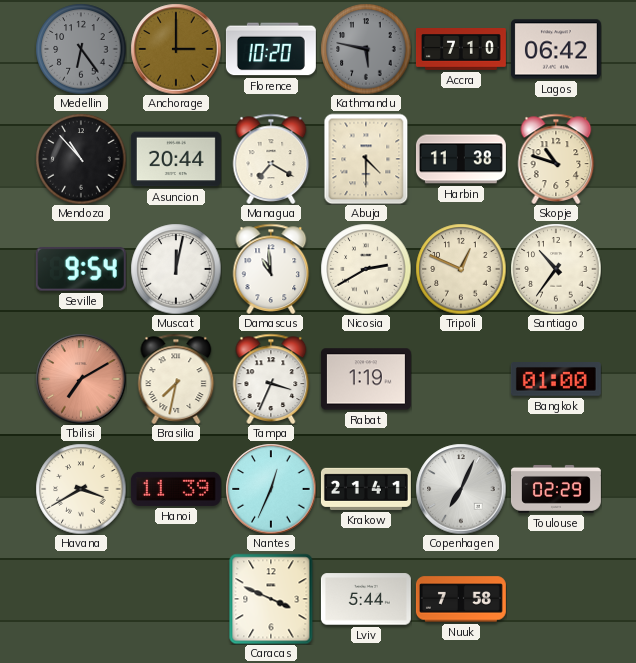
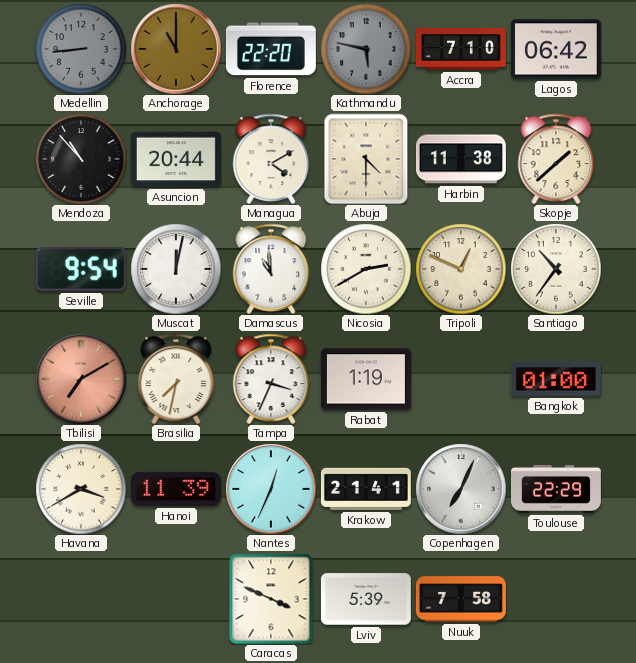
Medellin: 6:24 -> 8:44
Anchorage: 3:00 -> 11:00
Florence: 10:20 -> 22:20
Managua: 7:20 -> 4:10
Skopje: 10:48 -> 1:38
Toulouse: 02:29 -> 22:29
Lviv: 5:44 -> 5:39
